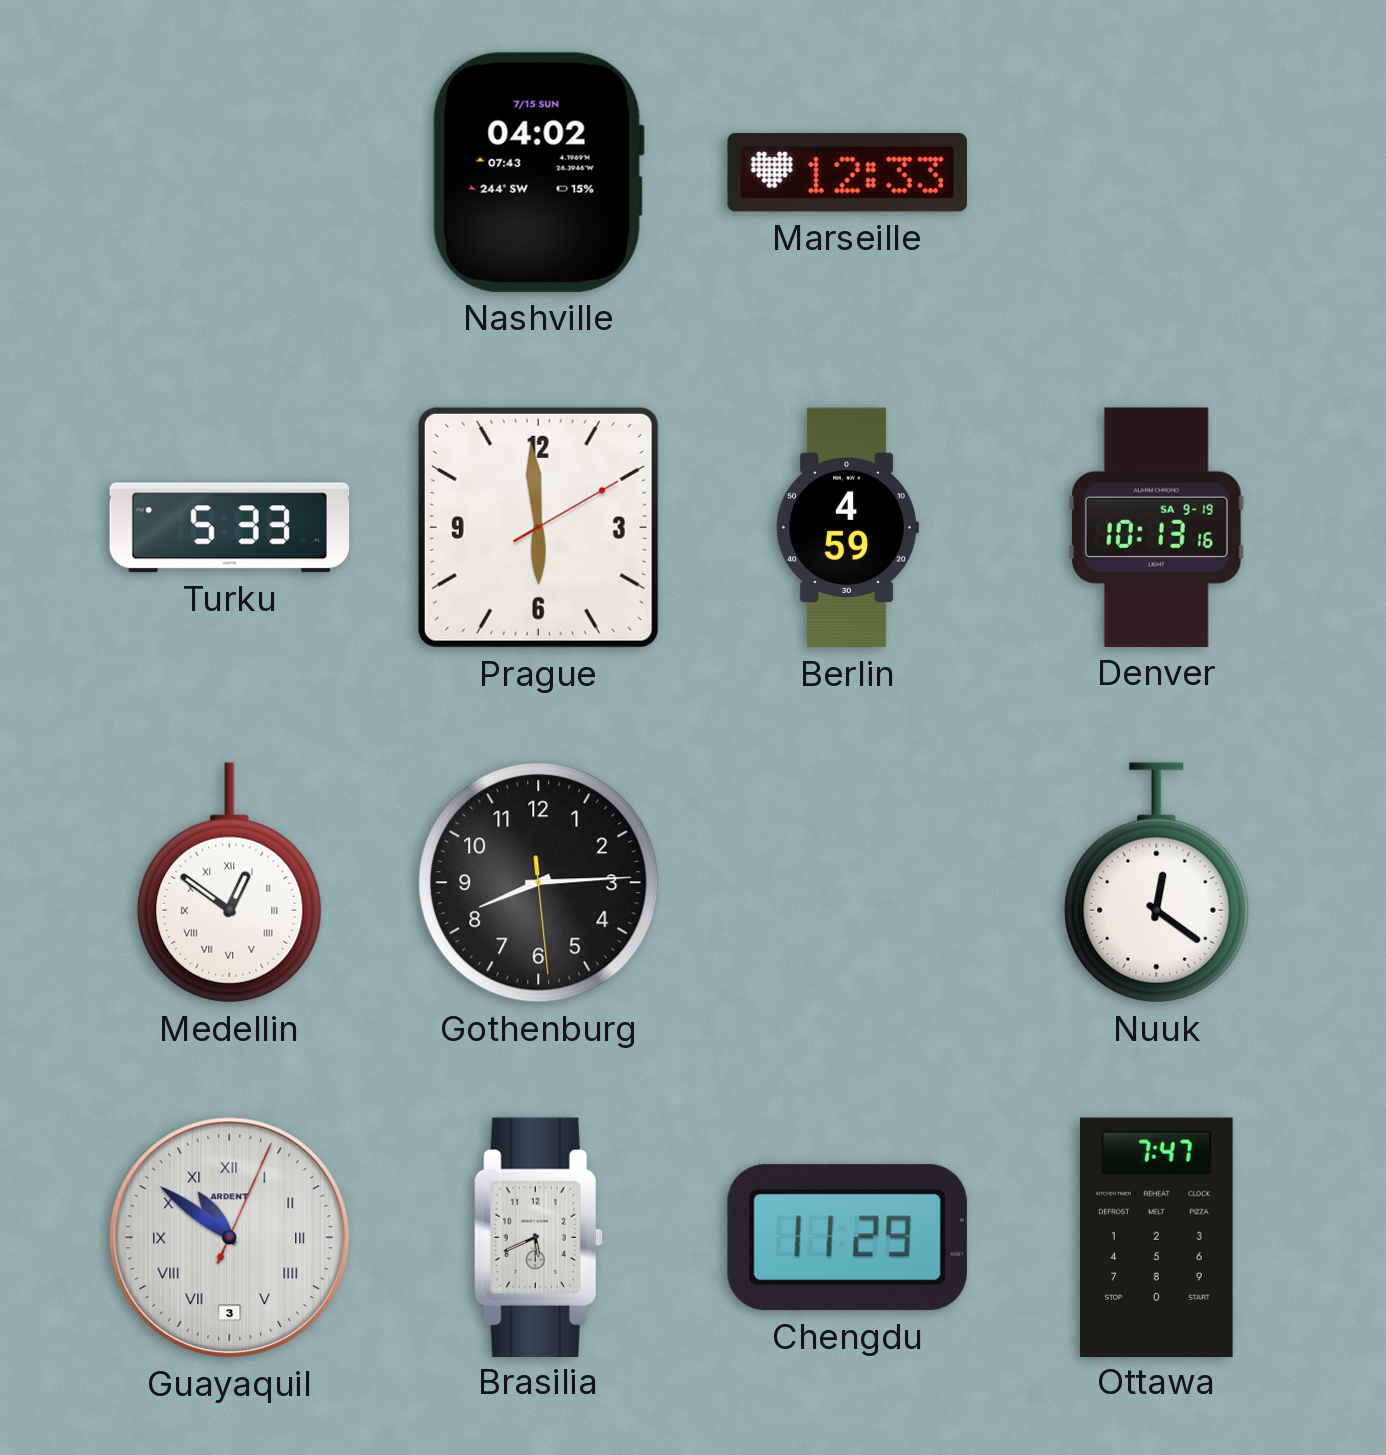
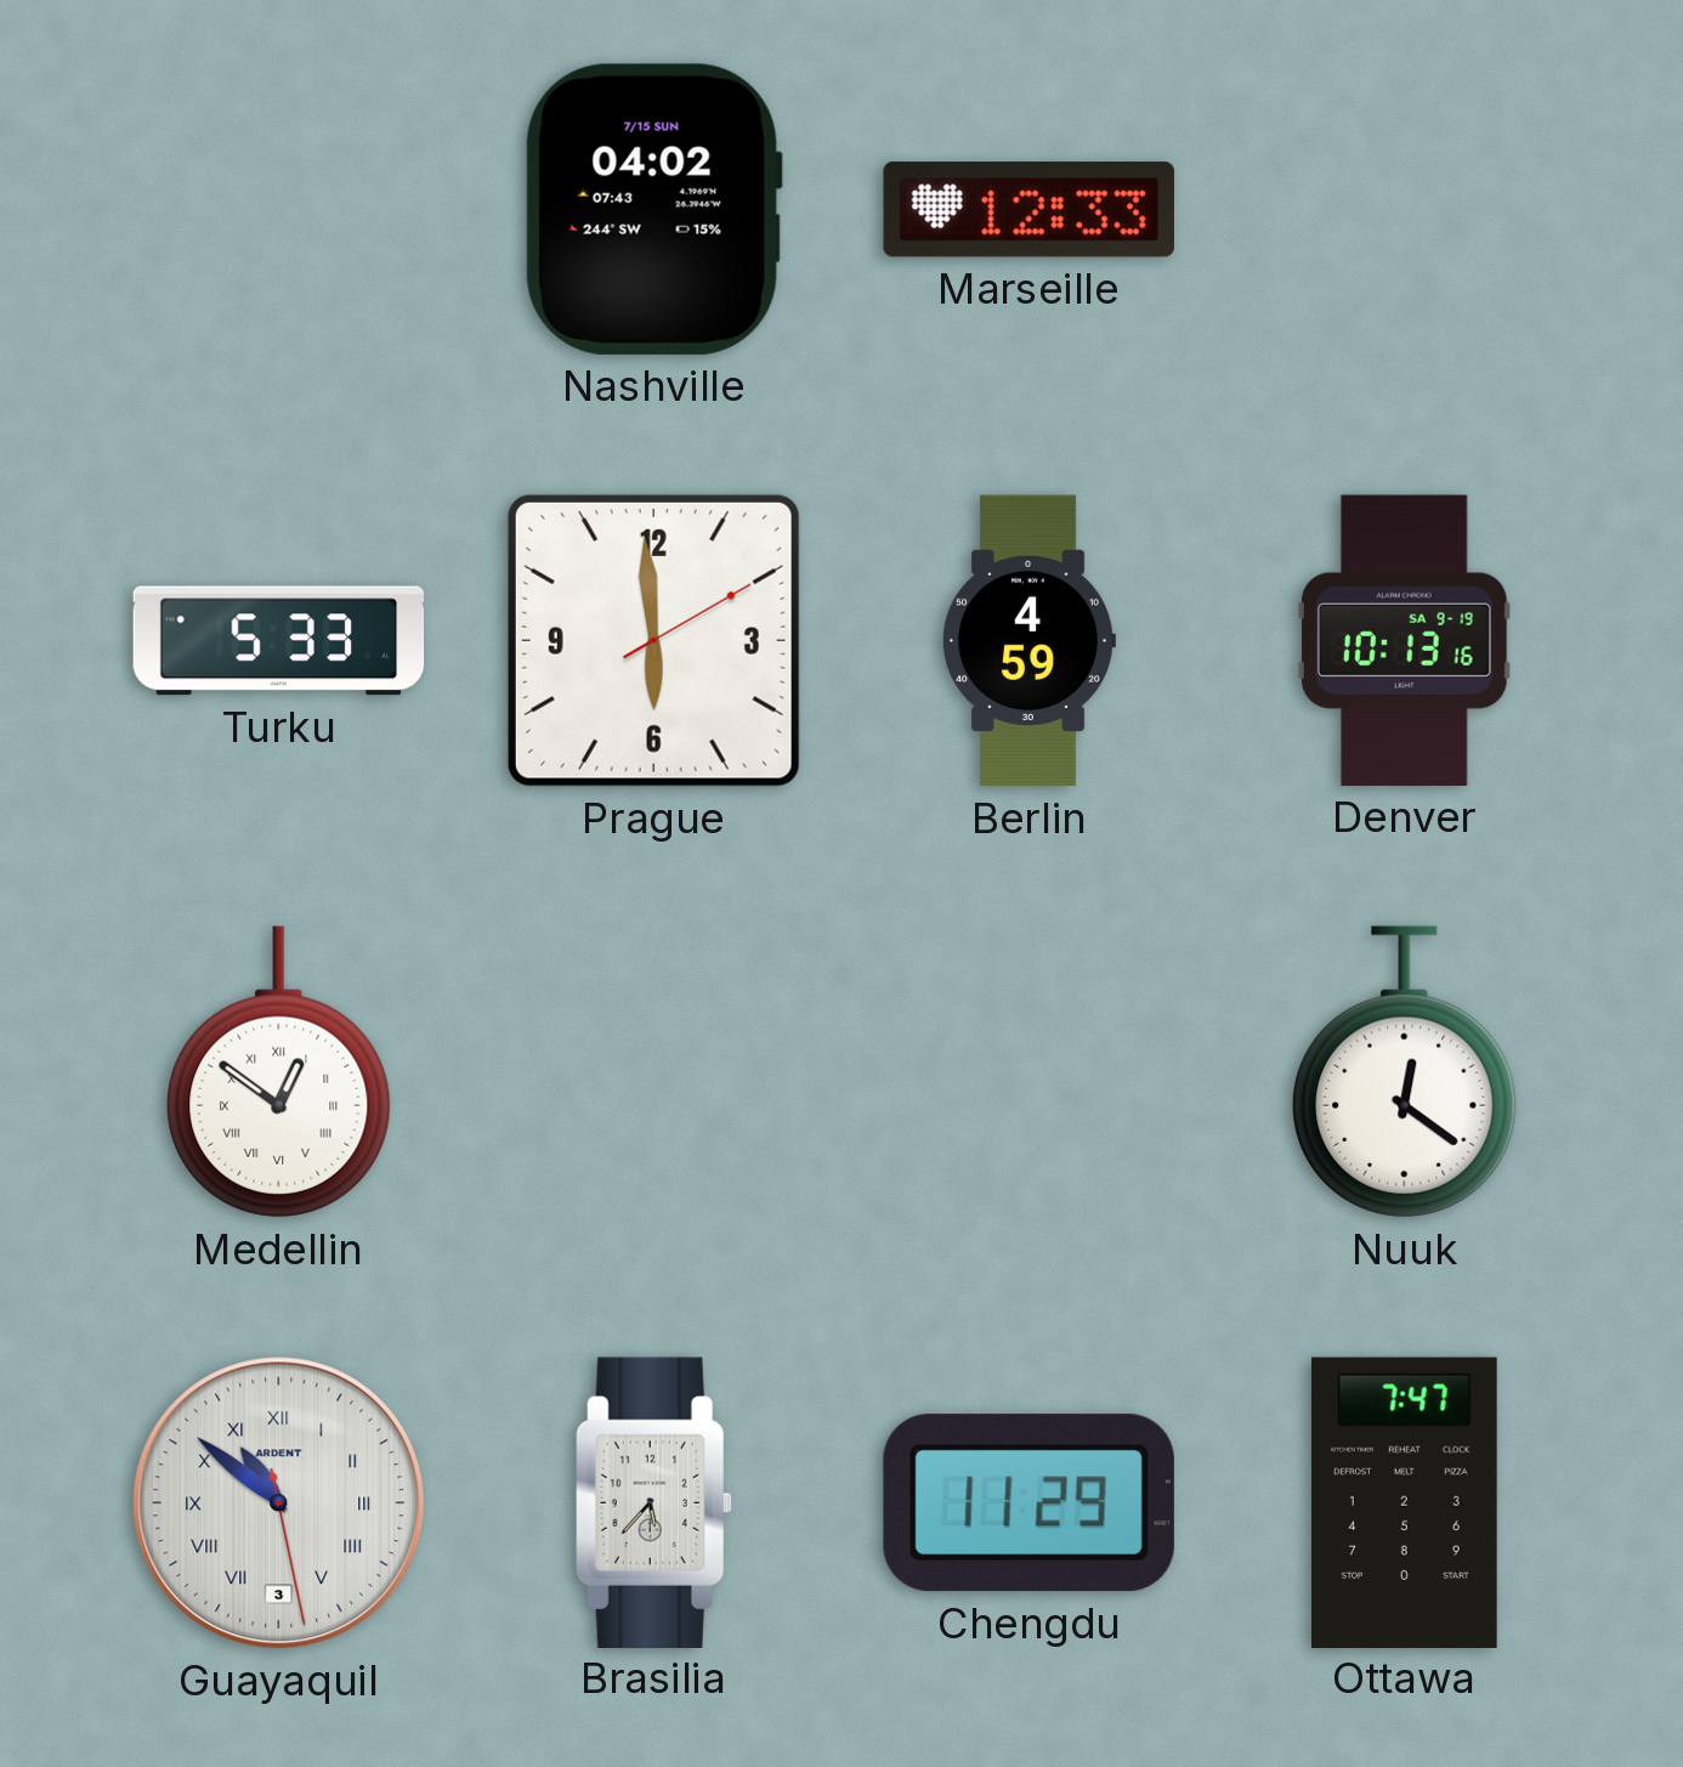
Gothenburg: 8:14 -> none
Guayaquil: 10:51:04 -> 10:51:28
Brasilia: 5:41 -> 5:37
